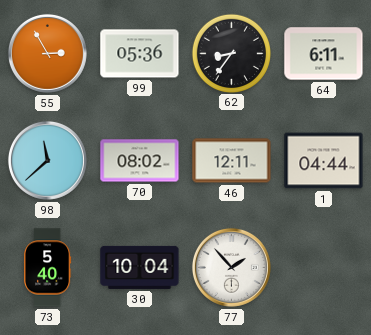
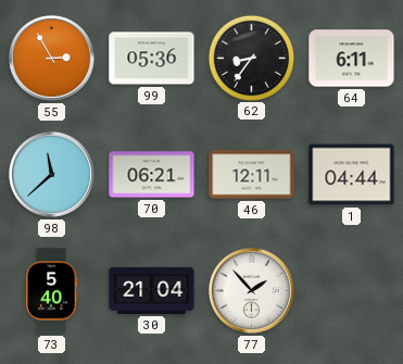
70: 08:02 -> 06:21
30: 10:04 -> 21:04
